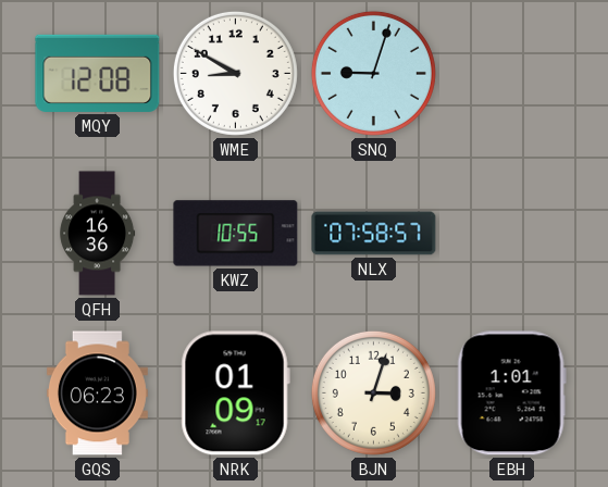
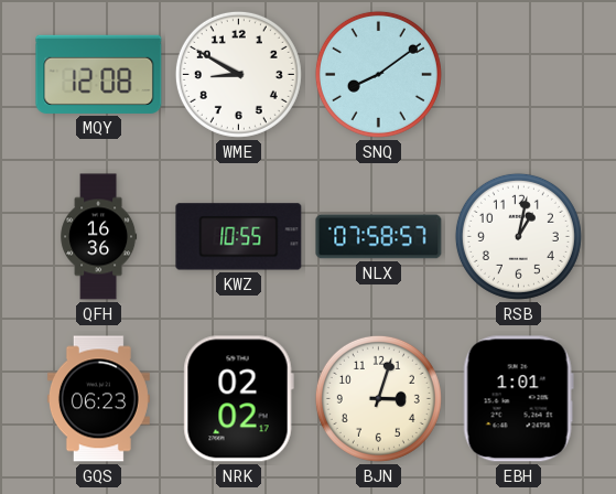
SNQ: 9:03 -> 8:09
RSB: none -> 1:02
NRK: 01:09 -> 02:02
